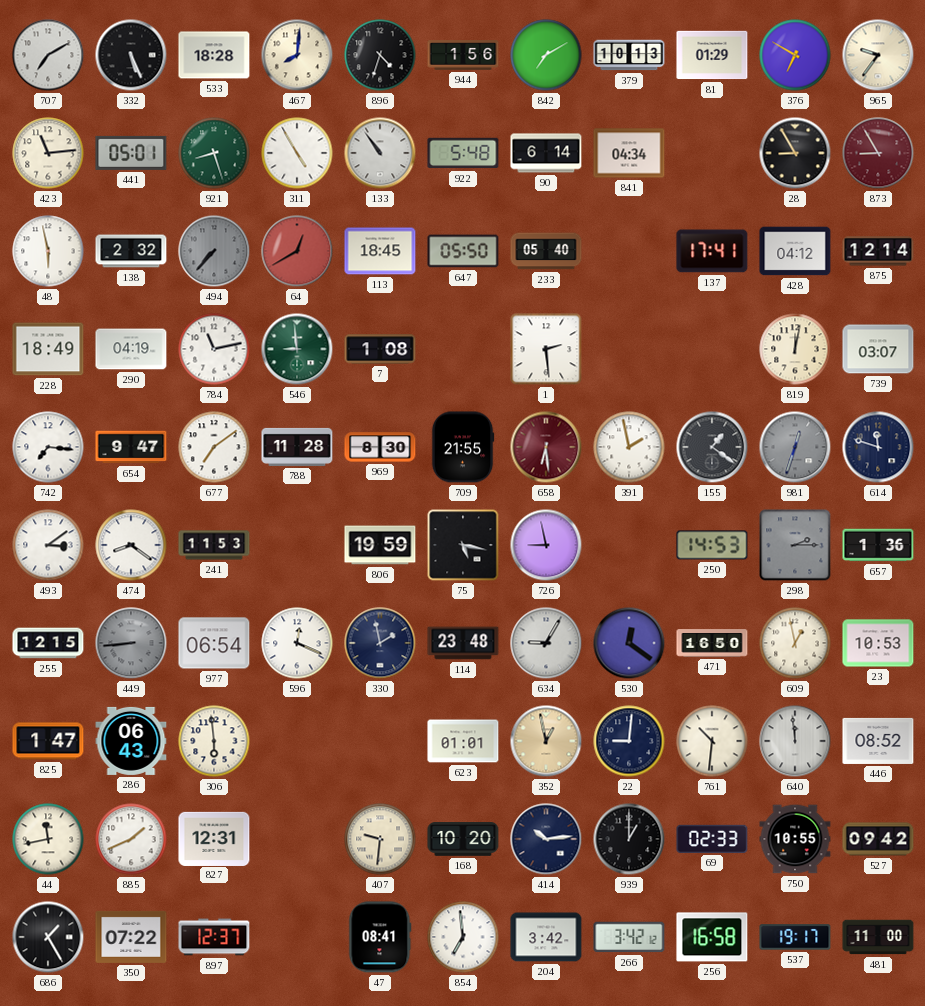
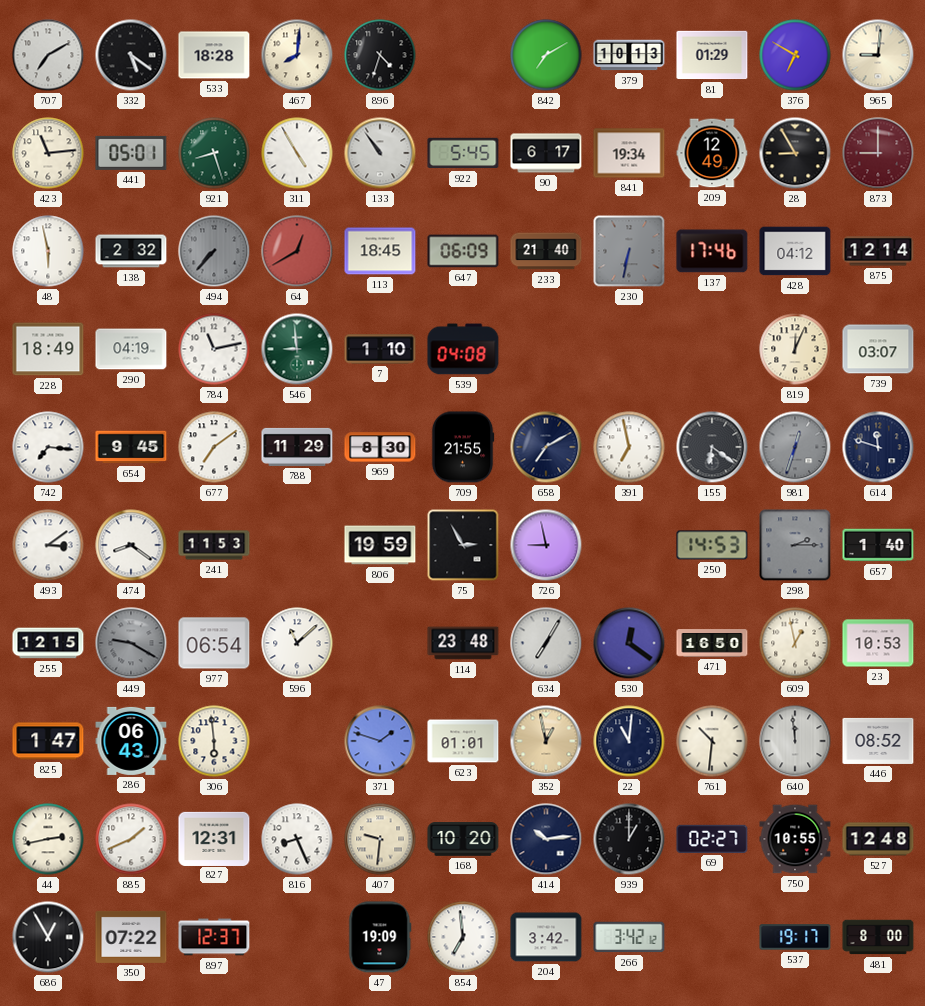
332: 5:26 -> 5:21
944: 1:56 -> none
965: 9:36 -> 9:01
922: 5:48 -> 5:45
90: 6:14 -> 6:17
841: 04:34 -> 19:34
209: none -> 12:49
873: 8:55 -> 9:00
647: 05:50 -> 06:09
233: 05:40 -> 21:40
230: none -> 6:32
137: 17:41 -> 17:46
7: 1:08 -> 1:10
539: none -> 04:08
1: 2:29 -> none
819: 12:02 -> 12:04
654: 9:47 -> 9:45
788: 11:28 -> 11:29
658: 6:29 -> 7:10
658 dial: burgundy -> navy
391: 1:58 -> 6:58
155: 1:21 -> 6:21
75: 5:17 -> 2:55
657: 1:36 -> 1:40
449: 8:44 -> 9:20
596: 12:19 -> 11:08
330: 1:58 -> none
634: 9:05 -> 7:05
371: none -> 1:48
22: 9:01 -> 11:01
44: 11:43 -> 2:43
816: none -> 8:26
69: 02:33 -> 02:27
527: 09:42 -> 12:48
686: 1:25 -> 12:55
47: 08:41 -> 19:09
256: 16:58 -> none
481: 11:00 -> 8:00
